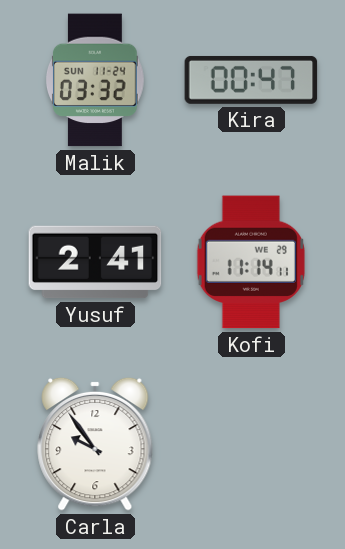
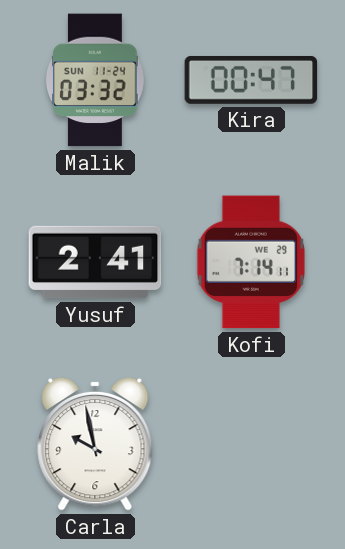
Kofi: 11:14 -> 7:14
Carla: 9:54 -> 9:58
